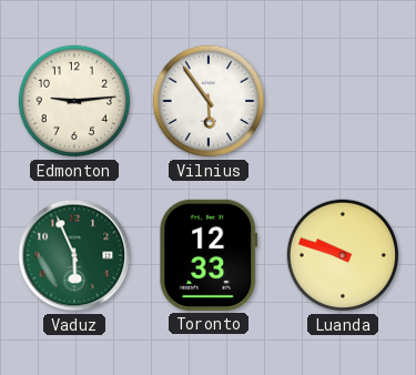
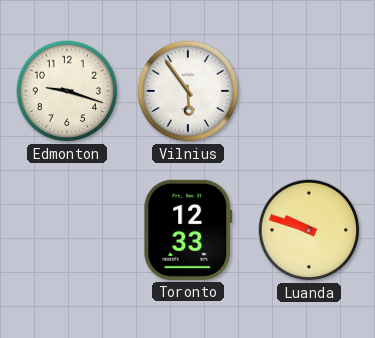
Edmonton: 9:14 -> 9:18
Vaduz: 5:56 -> none
